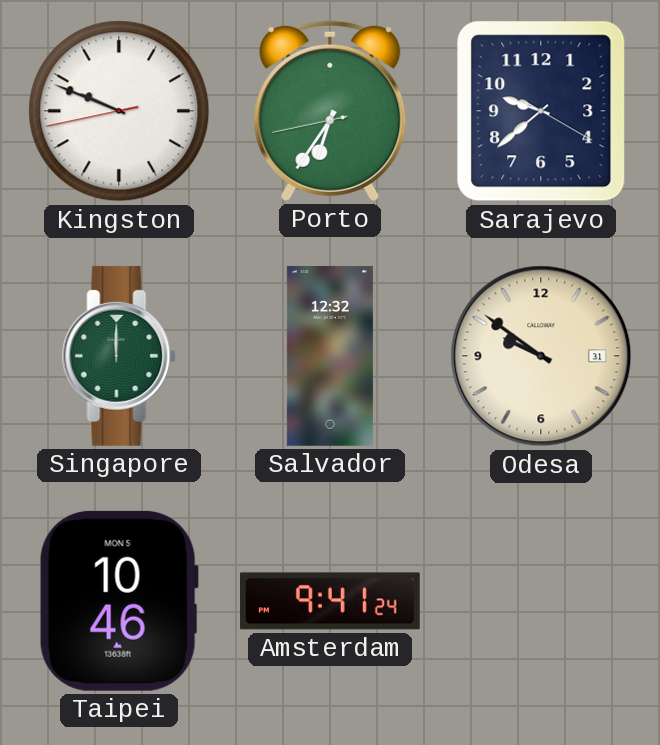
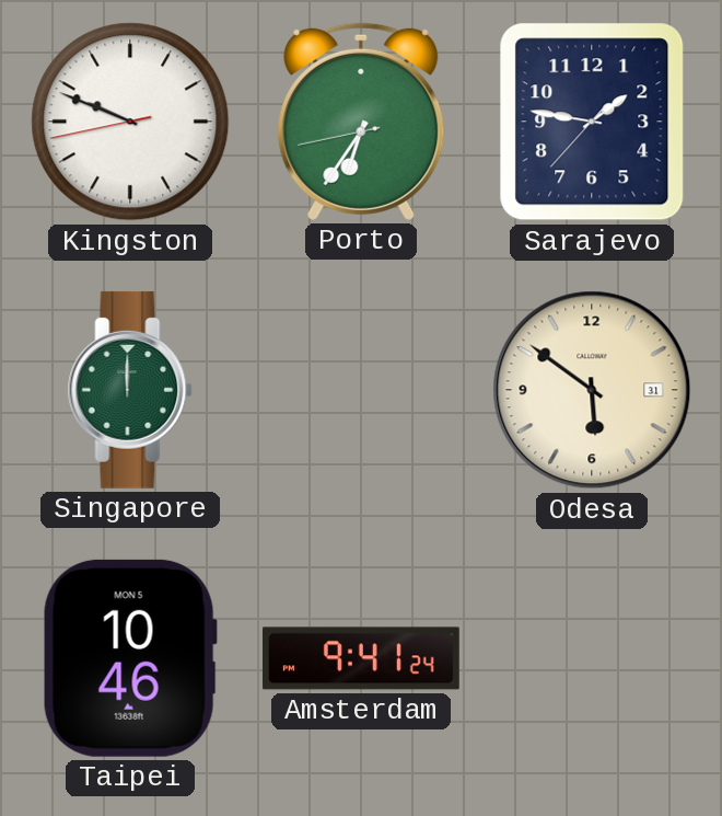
Sarajevo: 9:38 -> 1:46
Salvador: 12:32 -> none
Odesa: 9:51 -> 5:51
